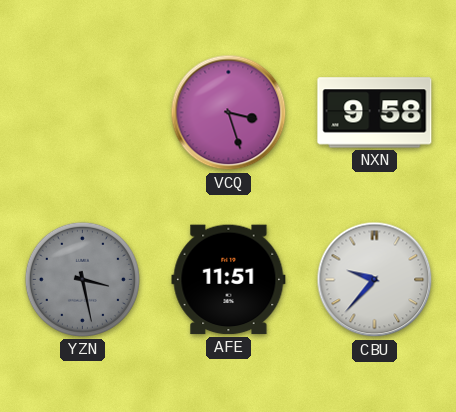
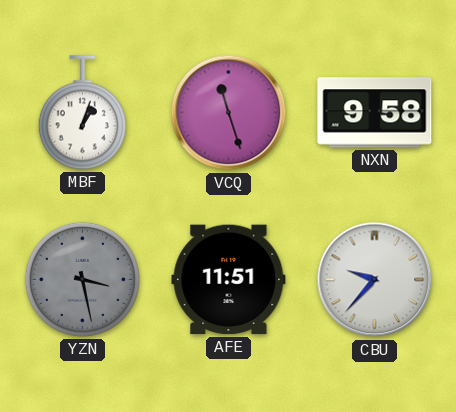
MBF: none -> 1:03
VCQ: 3:27 -> 11:27
